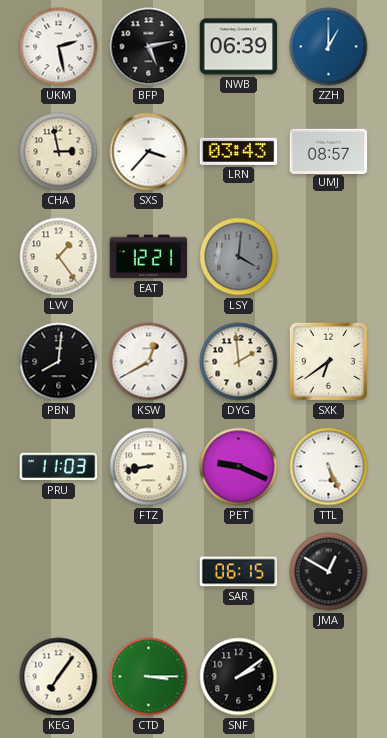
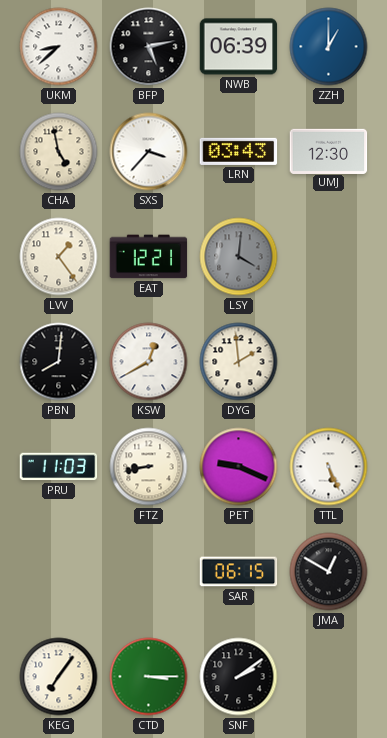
UKM: 2:28 -> 8:38
CHA: 2:58 -> 4:58
UMJ: 08:57 -> 12:30
SXK: 6:39 -> none
